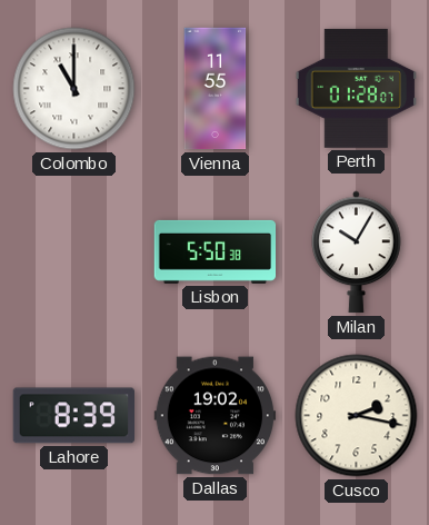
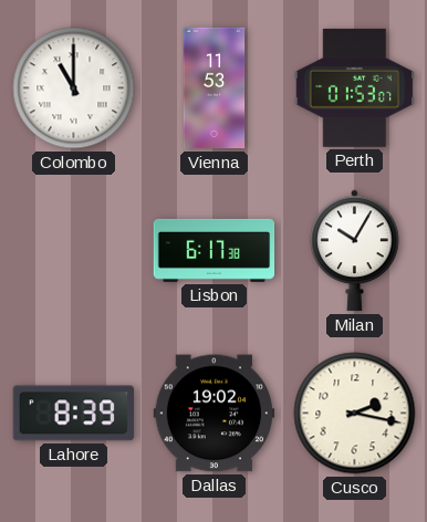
Vienna: 11:55 -> 11:53
Perth: 01:28 -> 01:53
Lisbon: 5:50 -> 6:17
